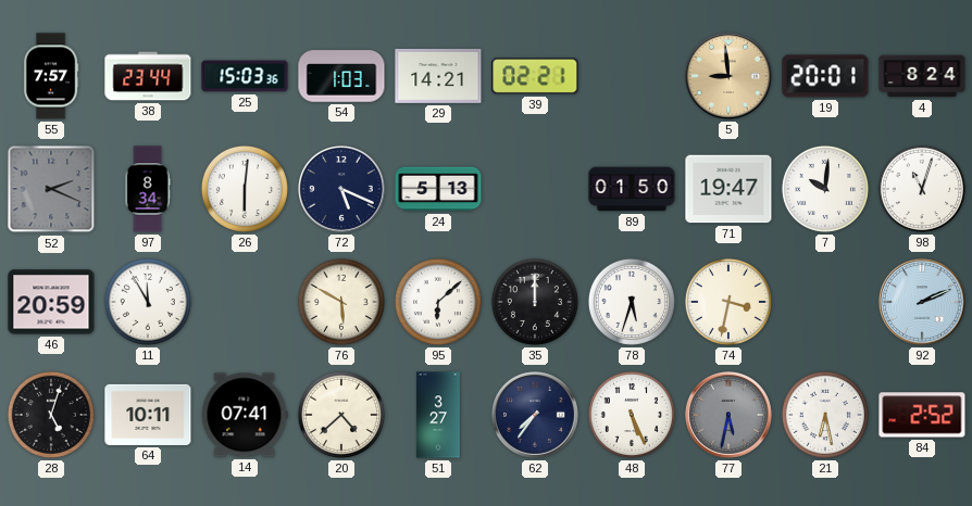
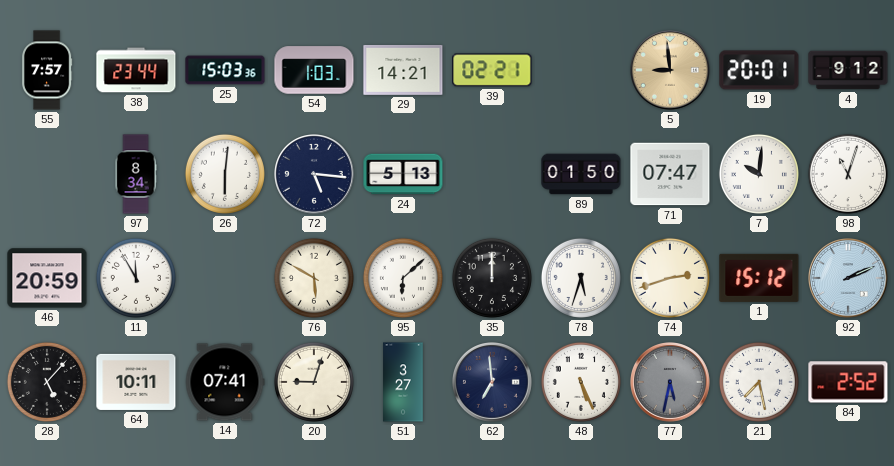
4: 8:24 -> 9:12
52: 2:19 -> none
72: 5:19 -> 5:16
71: 19:47 -> 07:47
74: 3:32 -> 2:42
1: none -> 15:12
28: 5:03 -> 5:07
20: 4:38 -> 9:03
62: 7:36 -> 6:59
21: 6:28 -> 7:28
